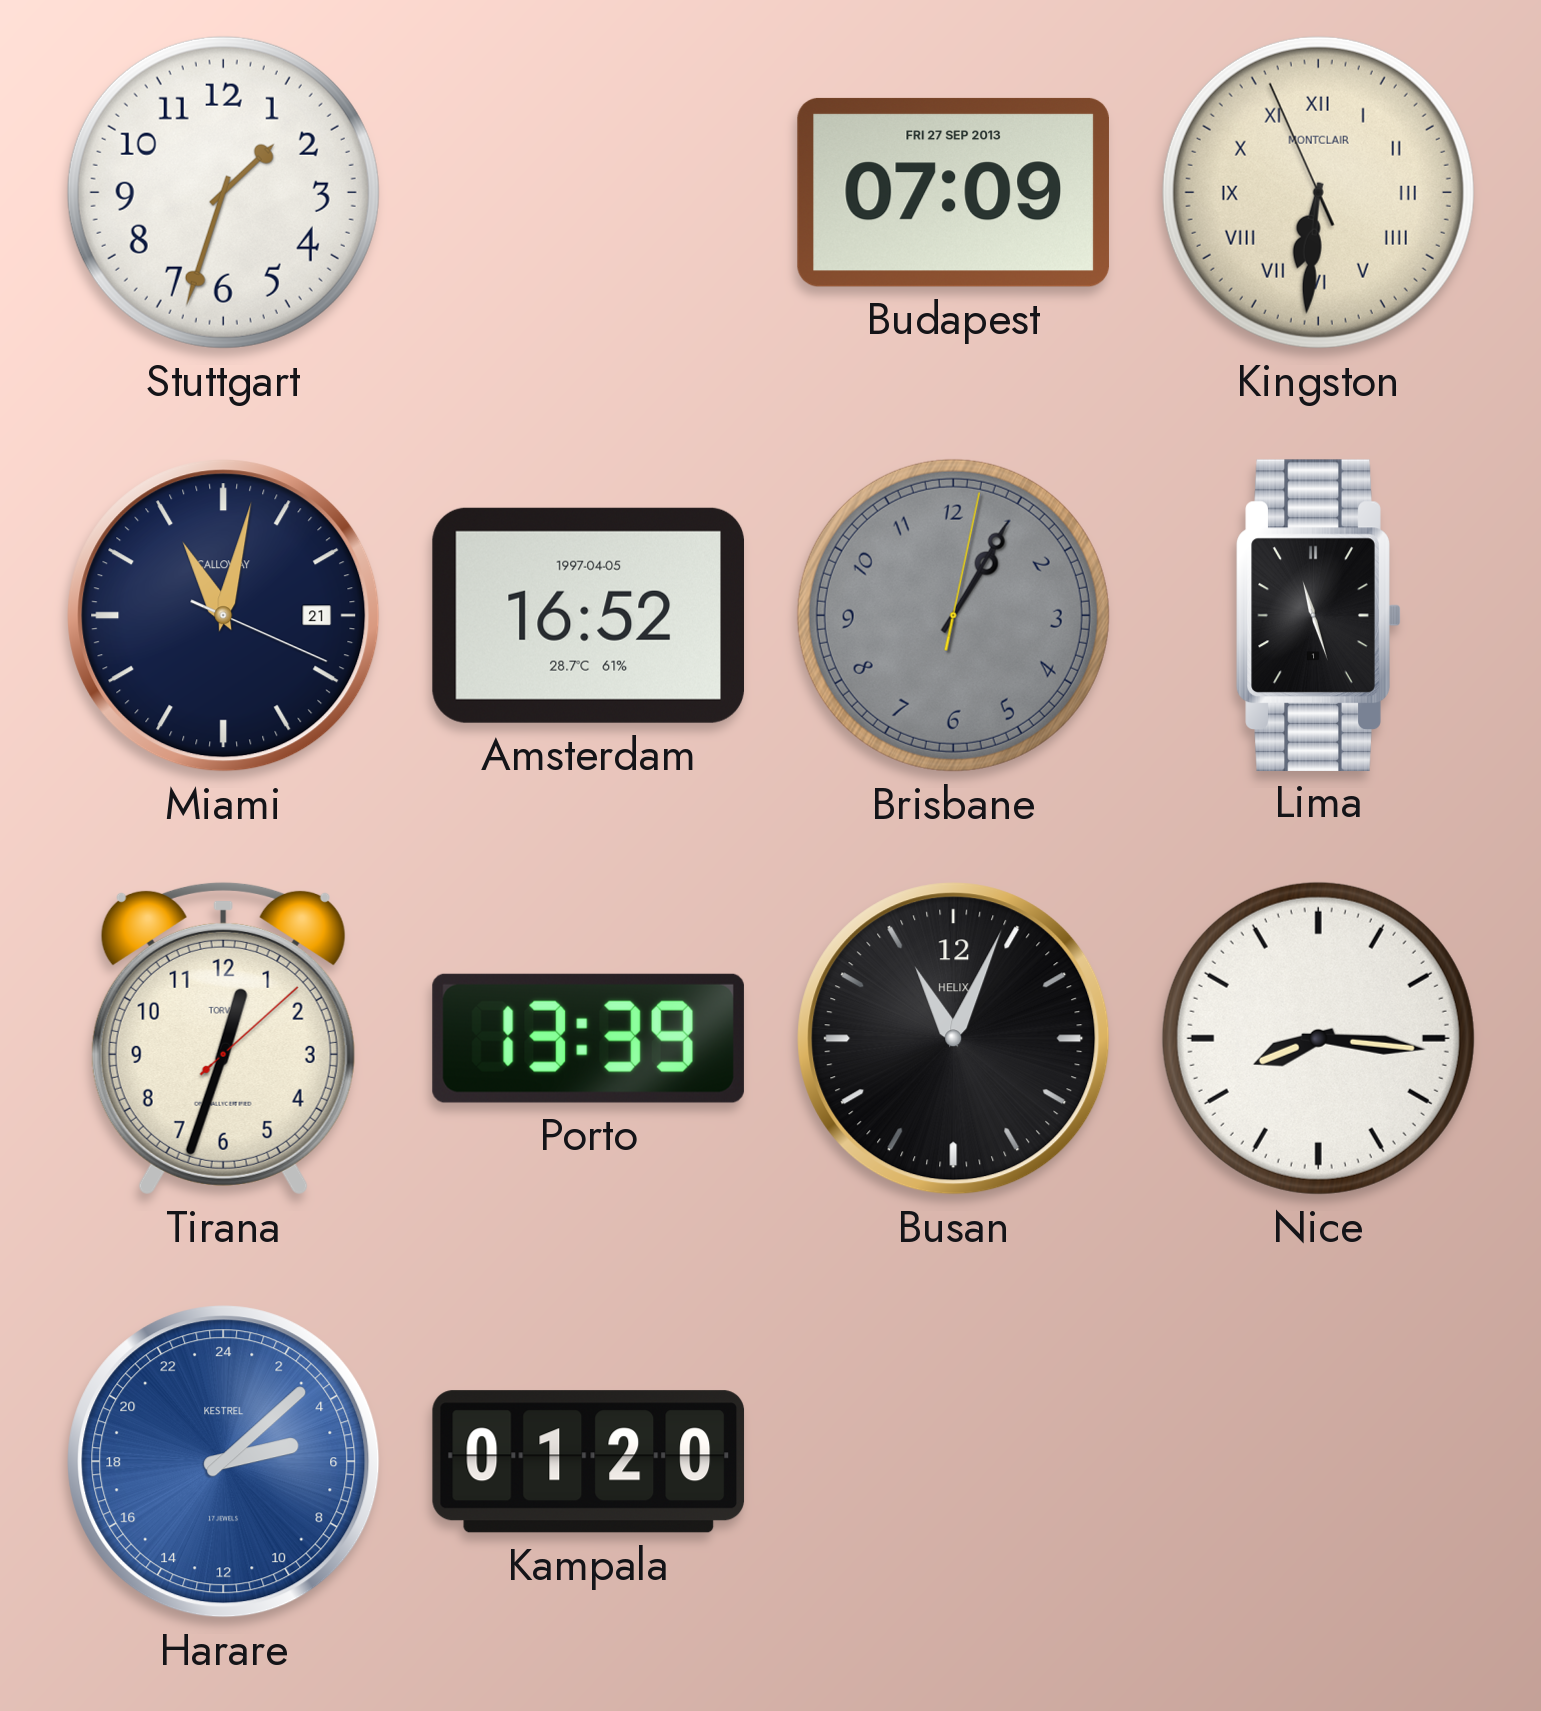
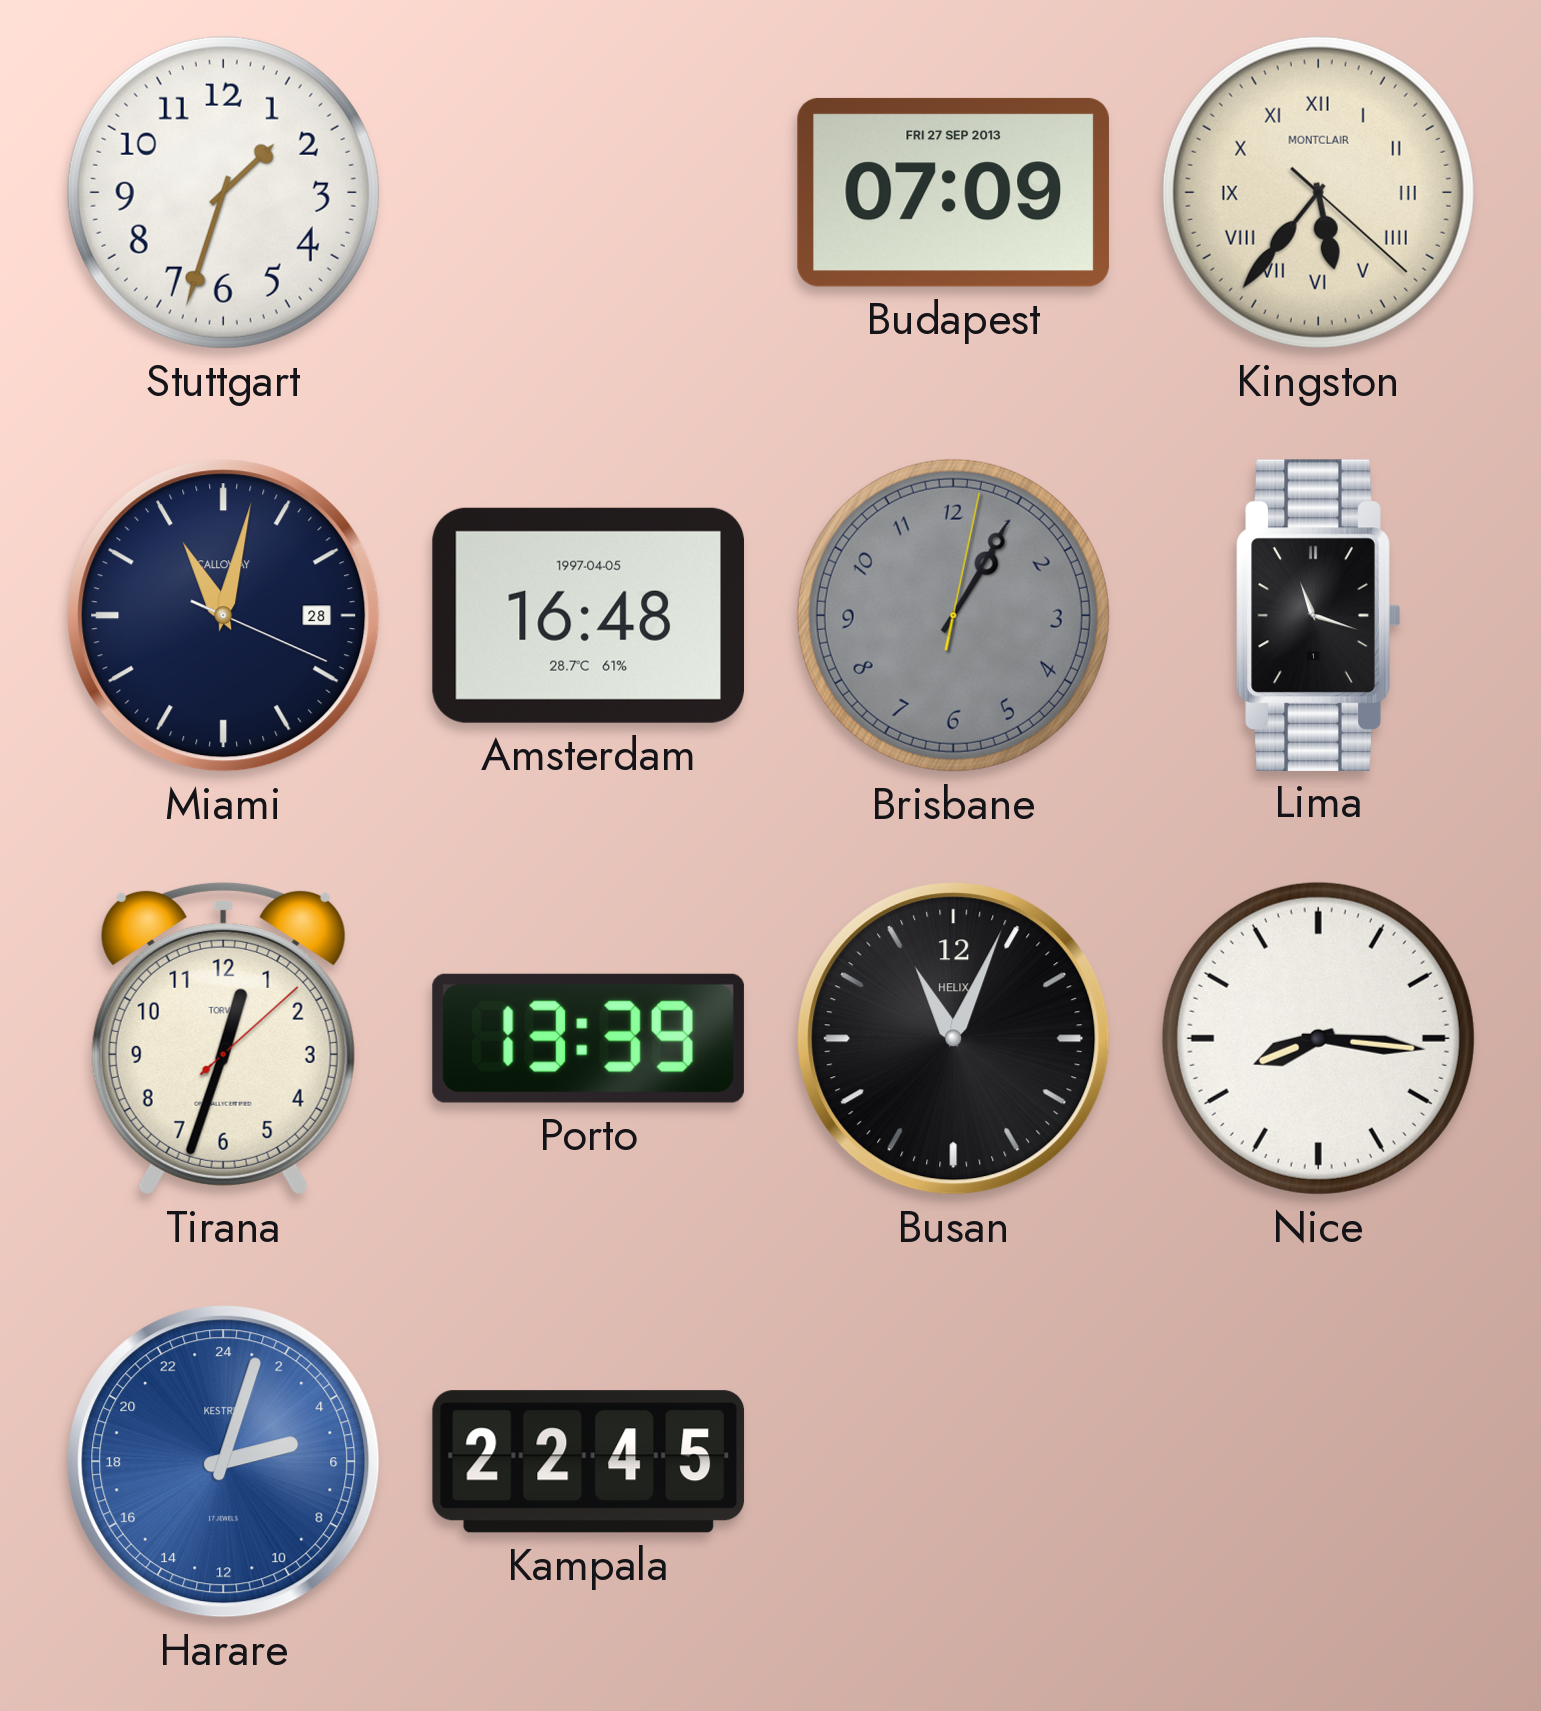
Kingston: 6:30 -> 5:36
Miami date: 21 -> 28
Amsterdam: 16:52 -> 16:48
Lima: 11:27 -> 11:18
Harare: 5:08 -> 5:03
Kampala: 01:20 -> 22:45
